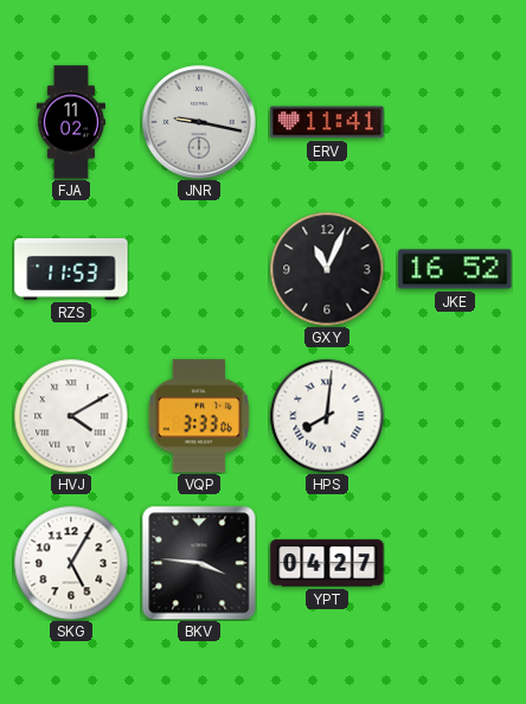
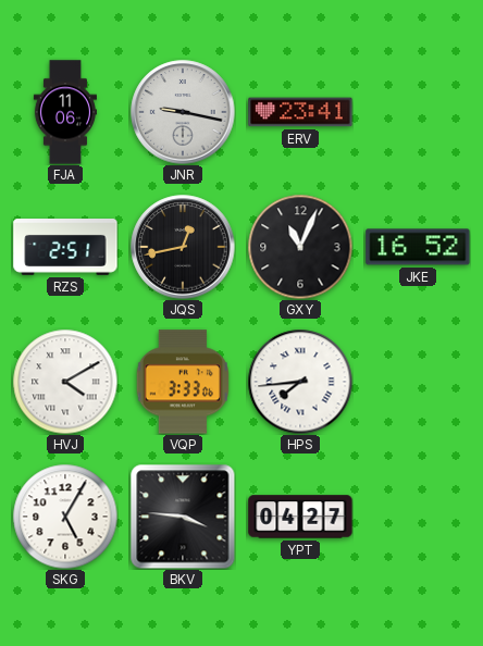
FJA: 11:02 -> 11:06
ERV: 11:41 -> 23:41
RZS: 11:53 -> 2:51
JQS: none -> 12:43
HPS: 8:01 -> 7:44
